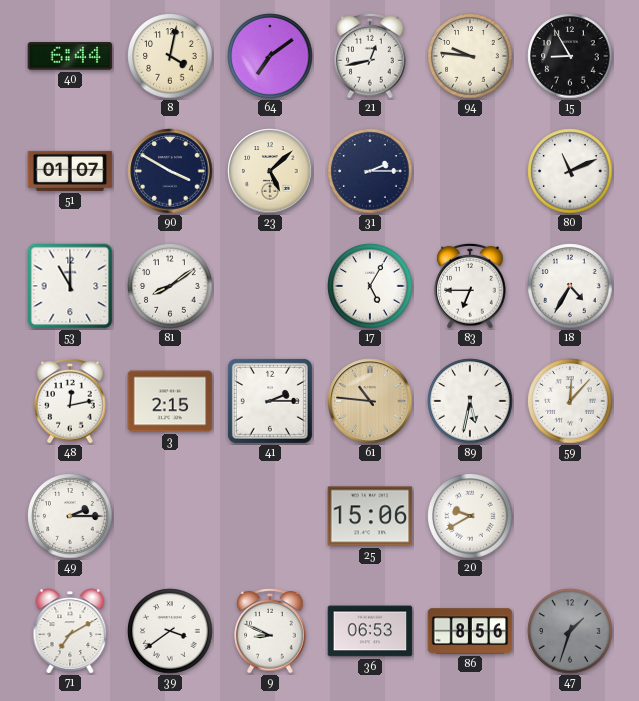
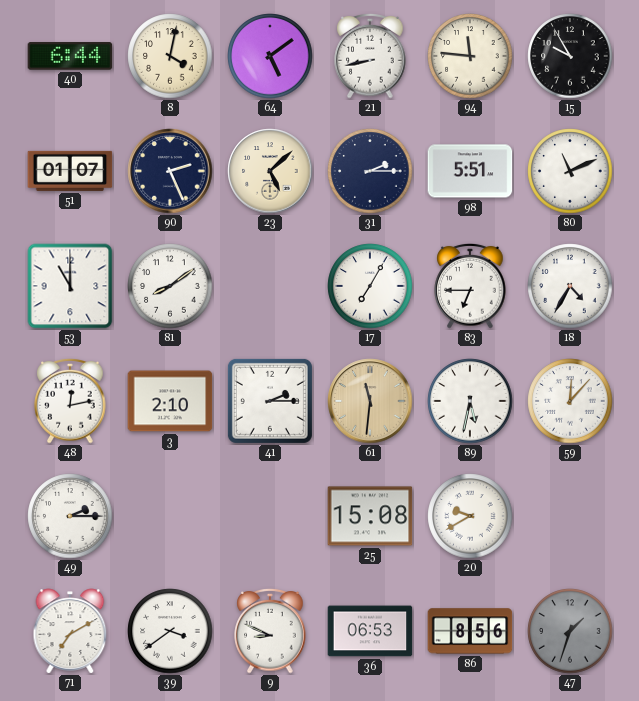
64: 7:09 -> 5:09
21: 12:43 -> 8:43
94: 9:46 -> 11:46
15: 8:55 -> 9:55
90: 3:50 -> 2:26
98: none -> 5:51
17: 5:05 -> 7:05
3: 2:15 -> 2:10
61: 10:46 -> 11:31
25: 15:06 -> 15:08
